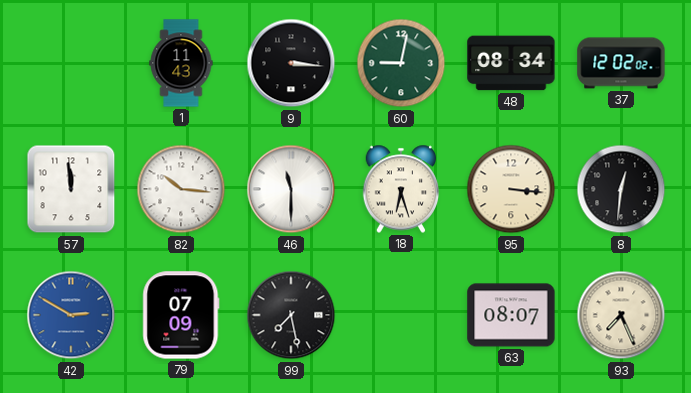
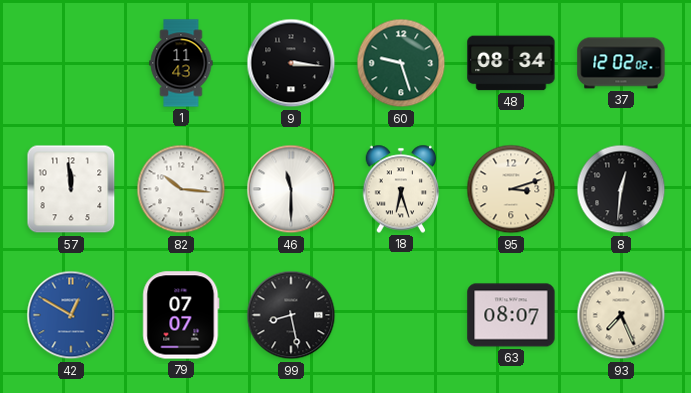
60: 9:02 -> 9:27
95: 3:16 -> 3:12
42: 2:50 -> 12:50
79: 07:09 -> 07:07
99: 7:28 -> 8:28
